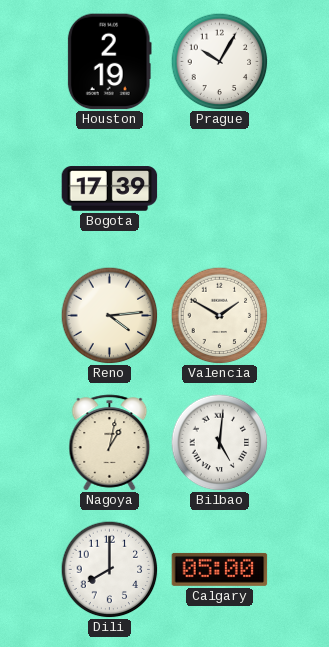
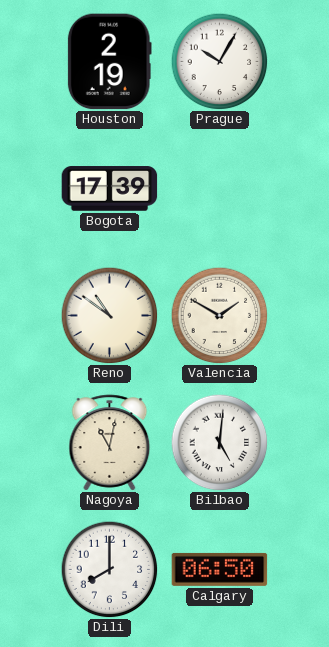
Reno: 4:14 -> 10:51
Nagoya: 1:02 -> 11:02
Calgary: 05:00 -> 06:50
